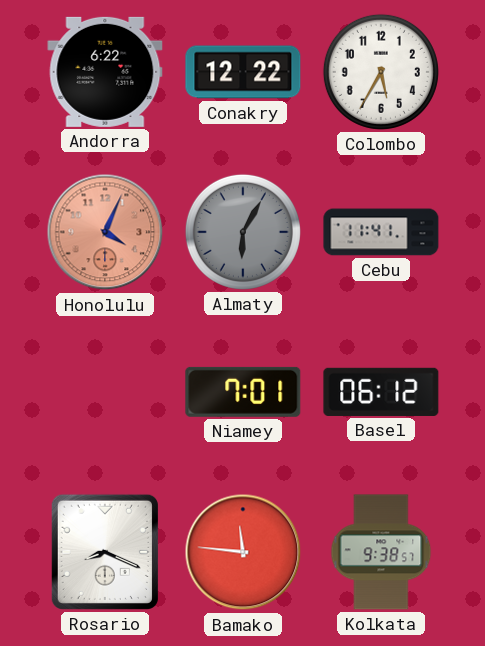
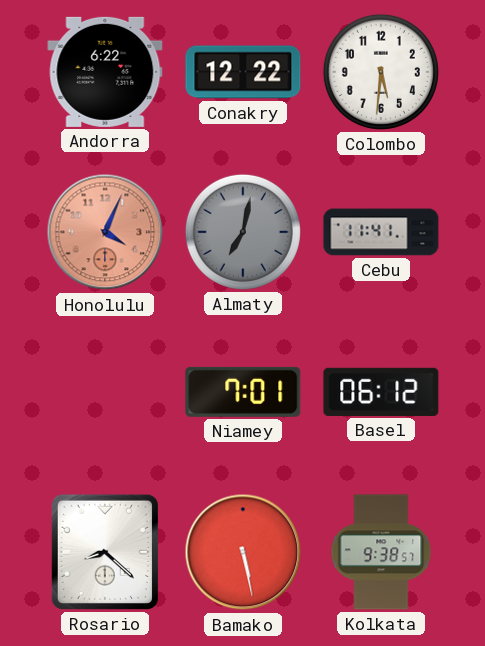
Colombo: 5:35 -> 5:31
Almaty: 6:05 -> 7:02
Rosario: 8:19 -> 8:22
Bamako: 11:46 -> 5:28
